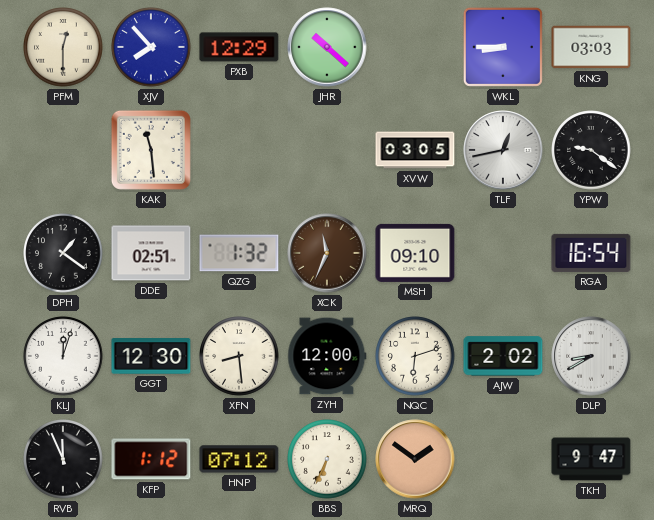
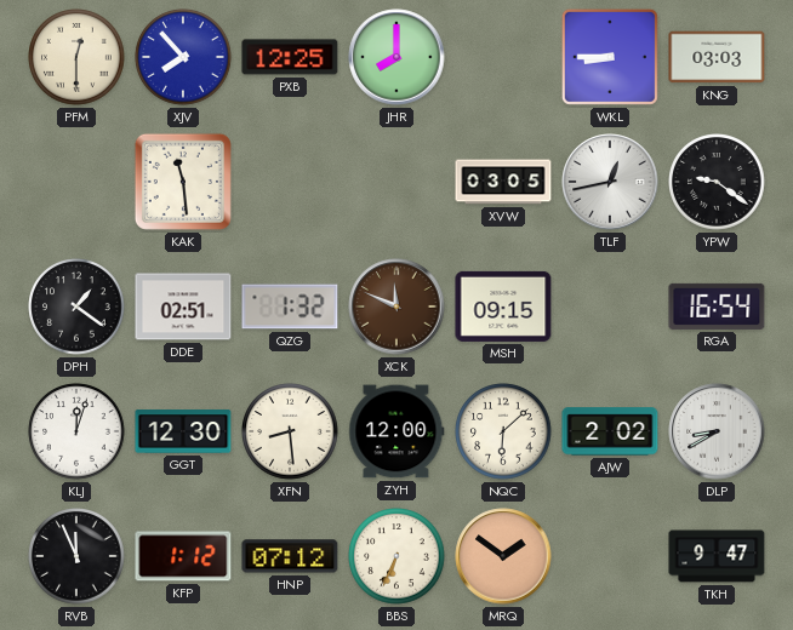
PXB: 12:29 -> 12:25
JHR: 10:22 -> 8:00
XCK: 11:34 -> 11:49
MSH: 09:10 -> 09:15
NQC: 6:12 -> 6:08
